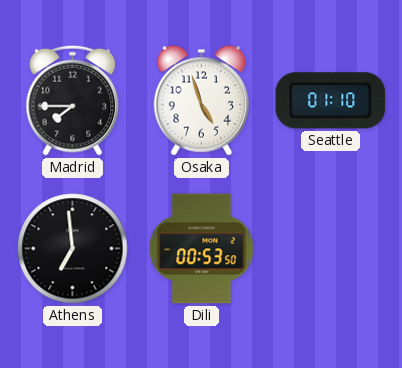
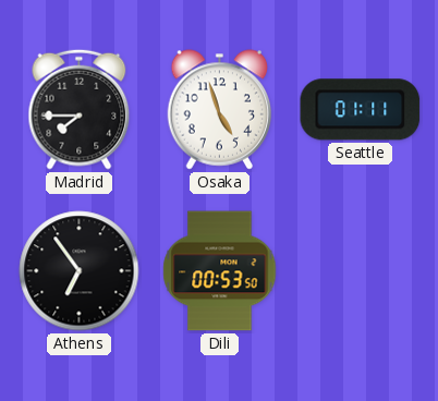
Seattle: 01:10 -> 01:11
Athens: 6:59 -> 6:54
